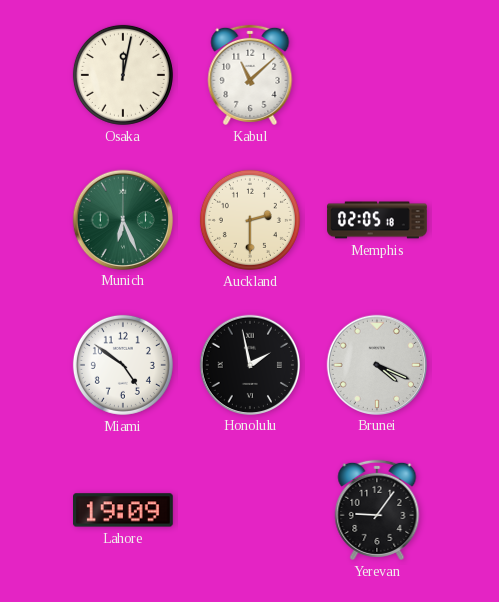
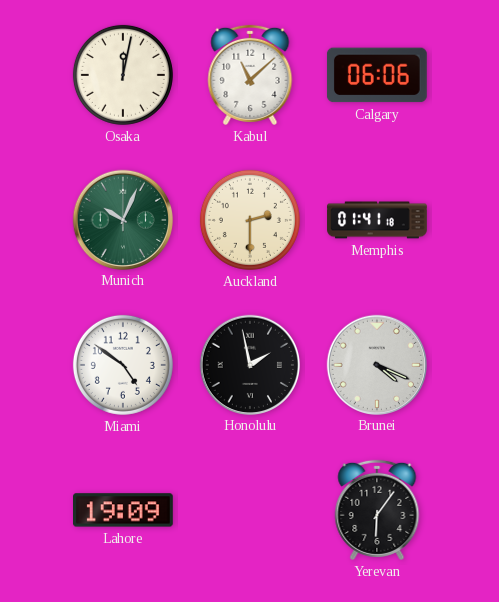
Calgary: none -> 06:06
Munich: 6:26 -> 10:04
Memphis: 02:05 -> 01:41
Yerevan: 9:06 -> 6:06
